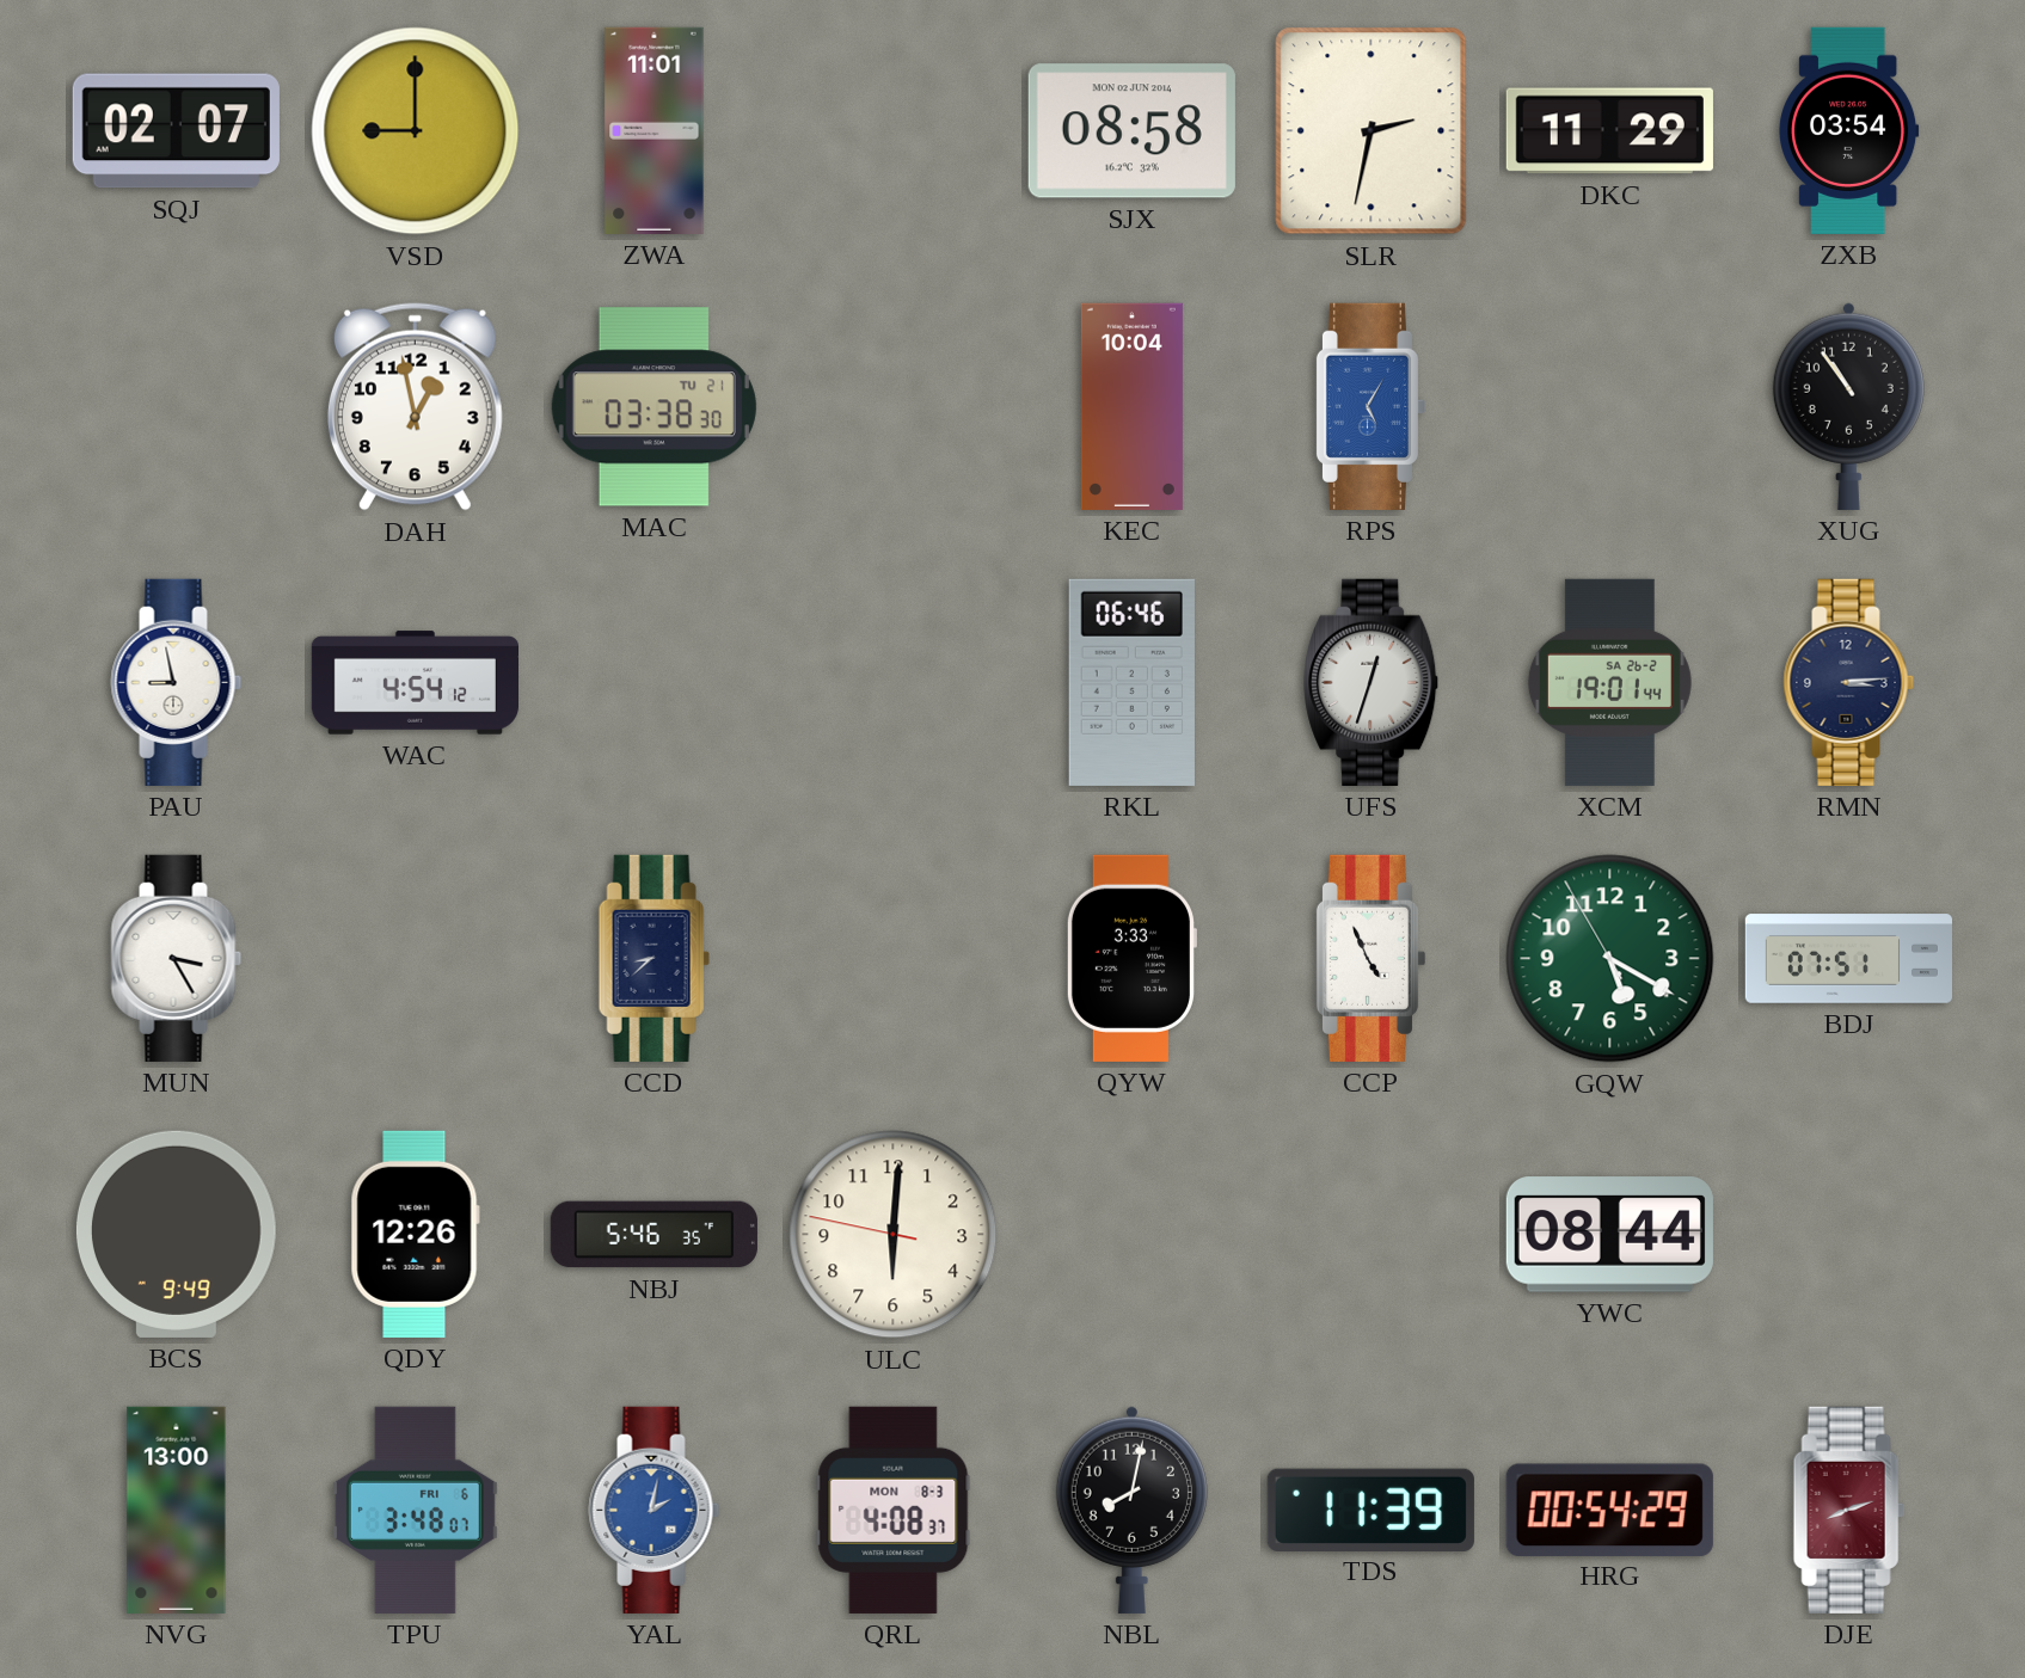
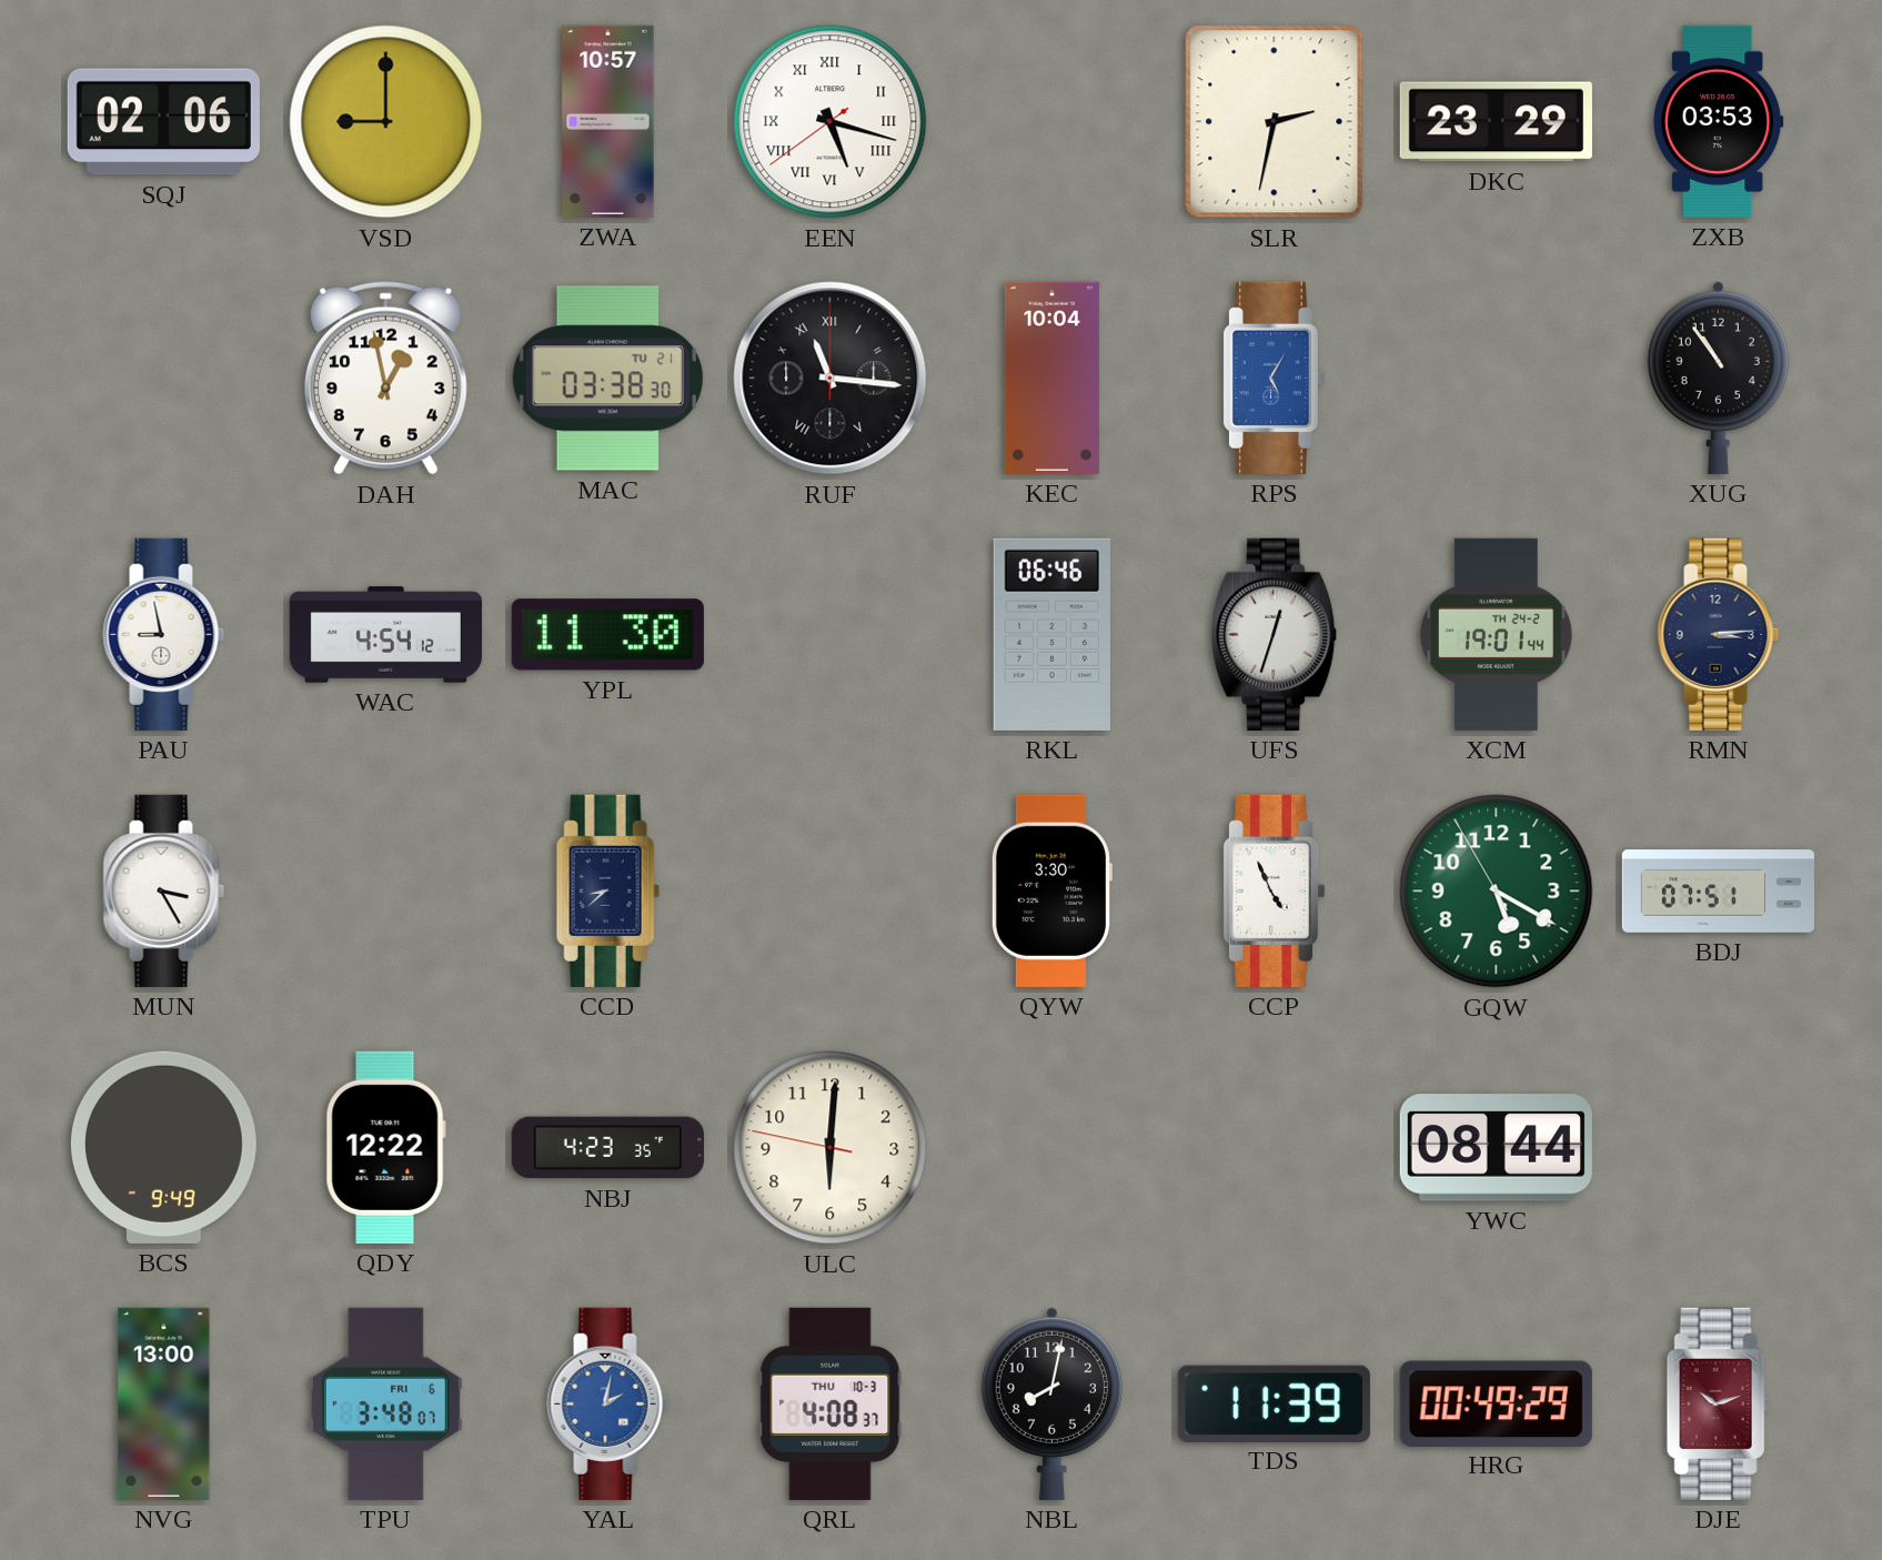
SQJ: 02:07 -> 02:06
ZWA: 11:01 -> 10:57
EEN: none -> 5:17
SJX: 08:58 -> none
DKC: 11:29 -> 23:29
ZXB: 03:54 -> 03:53
RUF: none -> 11:16
YPL: none -> 11:30
XCM date: SA 26-2 -> TH 24-2
QYW: 3:33 -> 3:30
QDY: 12:26 -> 12:22
NBJ: 5:46 -> 4:23
QRL date: MON 8-3 -> THU 10-3
HRG: 00:54 -> 00:49
DJE: 8:12 -> 10:12
